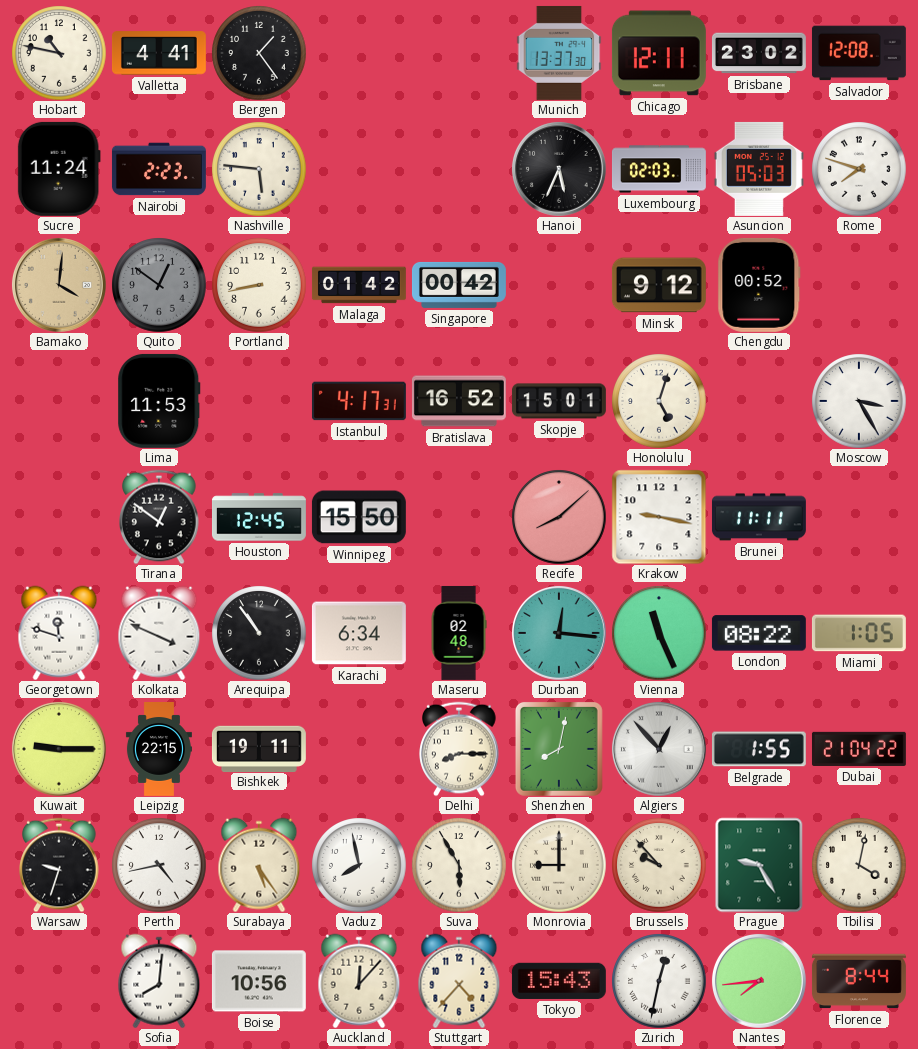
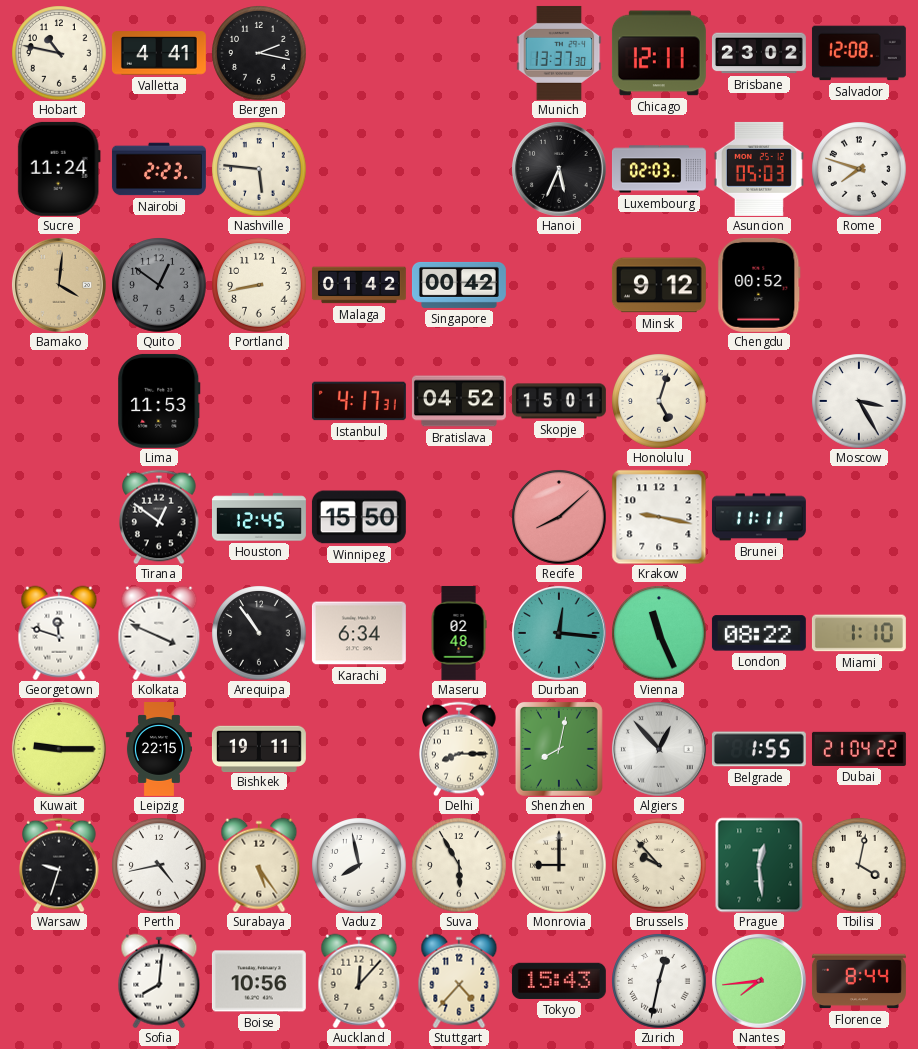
Bergen: 1:24 -> 2:17
Bratislava: 16:52 -> 04:52
Miami: 1:05 -> 1:10
Prague: 9:25 -> 12:29
